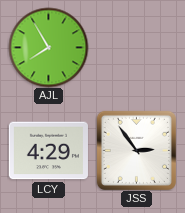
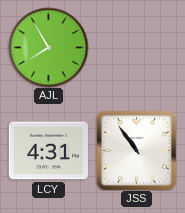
LCY: 4:29 -> 4:31
JSS: 2:54 -> 10:54
